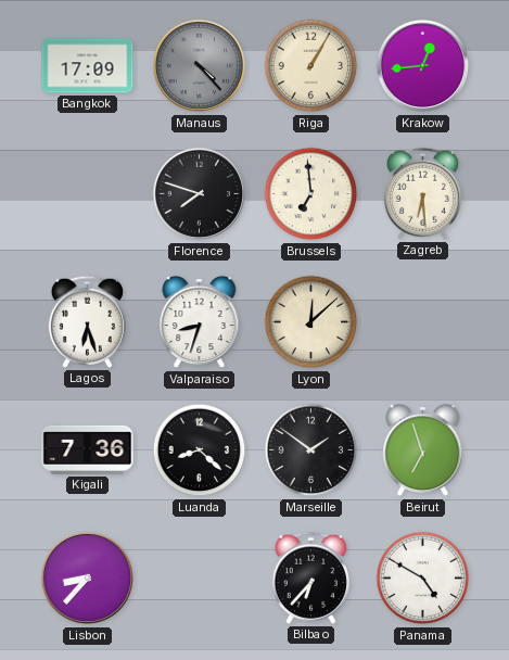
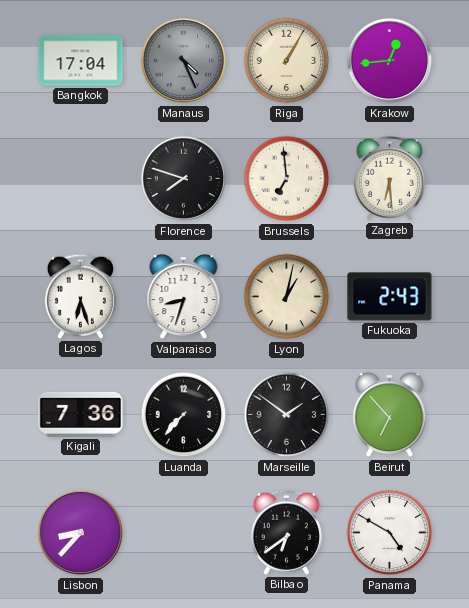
Bangkok: 17:09 -> 17:04
Manaus: 4:23 -> 4:26
Lyon: 12:08 -> 1:02
Fukuoka: none -> 2:43
Luanda: 8:22 -> 7:37
Beirut: 6:57 -> 6:53
Bilbao: 6:37 -> 6:39
